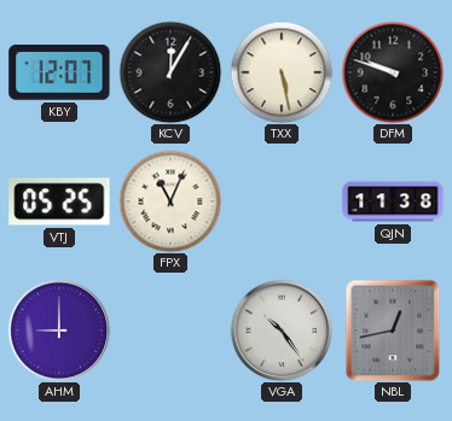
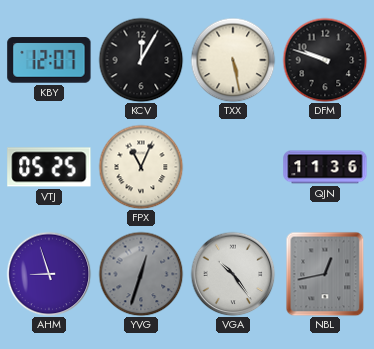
QJN: 11:38 -> 11:36
AHM: 9:00 -> 8:57
YVG: none -> 12:33
